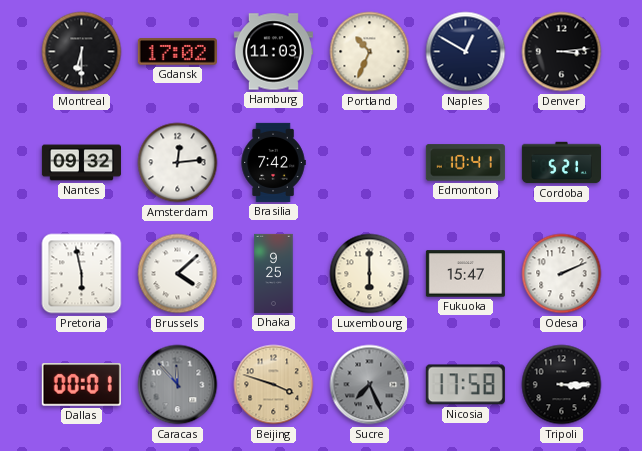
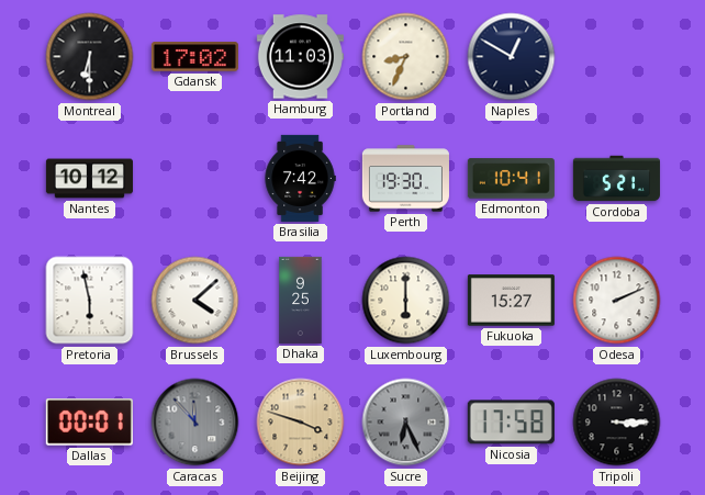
Portland: 10:34 -> 8:34
Denver: 3:14 -> none
Nantes: 09:32 -> 10:12
Amsterdam: 12:14 -> none
Perth: none -> 19:30
Fukuoka: 15:47 -> 15:27
Sucre: 7:26 -> 6:26
